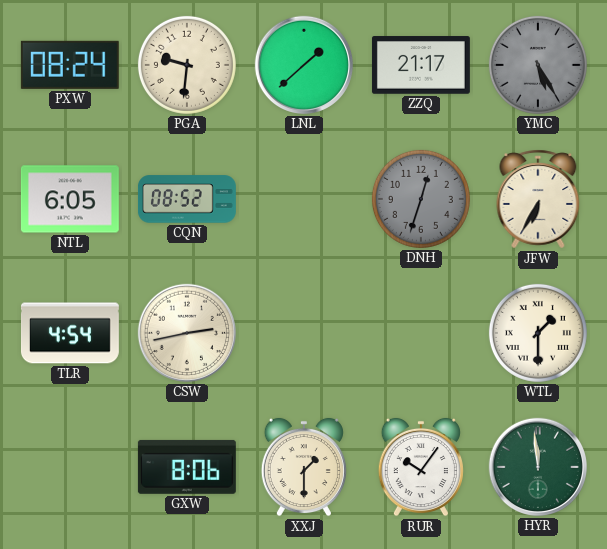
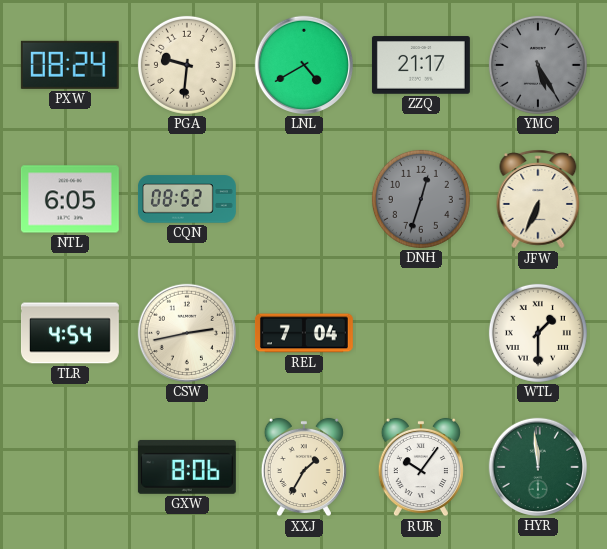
LNL: 1:38 -> 4:40
JFW: 6:35 -> 6:34
REL: none -> 7:04
XXJ: 1:30 -> 1:35
